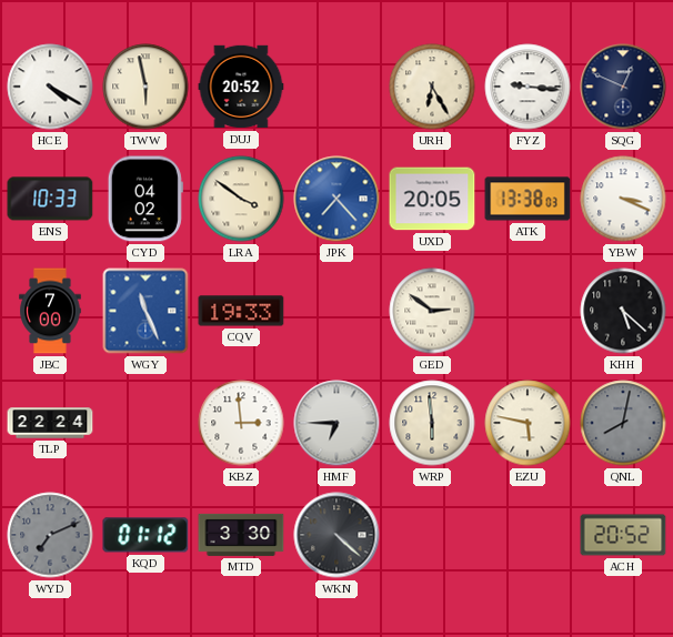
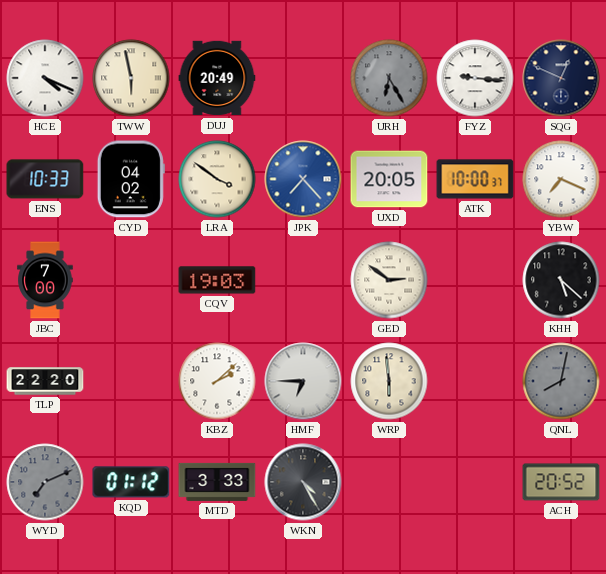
HCE: 4:20 -> 4:19
DUJ: 20:52 -> 20:49
URH dial: cream -> grey
ATK: 13:38 -> 10:00
YBW: 3:19 -> 7:19
WGY: 11:26 -> none
CQV: 19:33 -> 19:03
TLP: 22:24 -> 22:20
KBZ: 2:59 -> 2:08
EZU: 5:47 -> none
MTD: 3:30 -> 3:33
WKN: 4:22 -> 4:25
